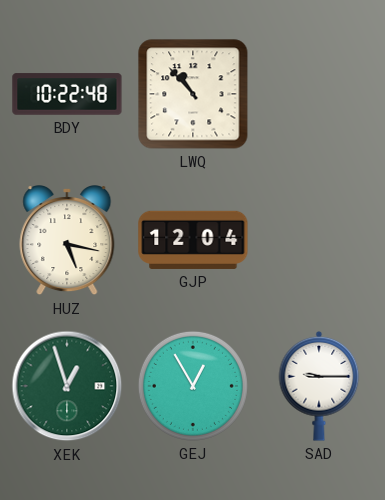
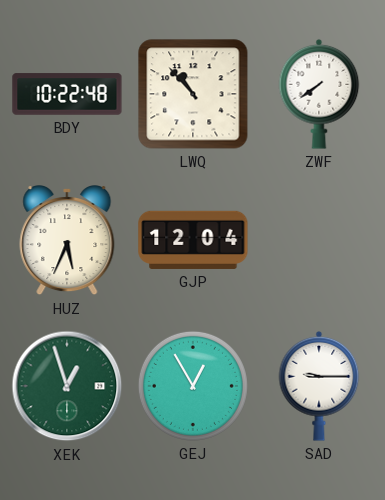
ZWF: none -> 7:39
HUZ: 5:17 -> 5:34
